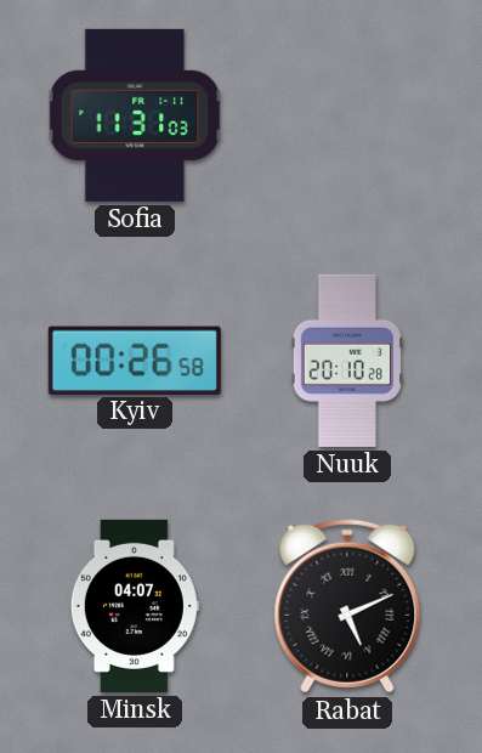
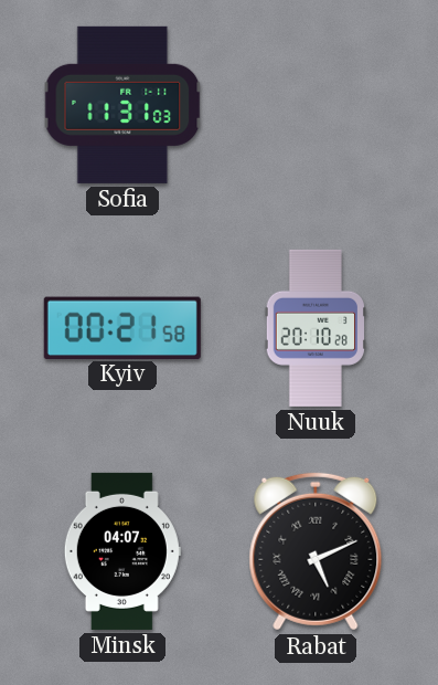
Kyiv: 00:26 -> 00:21
